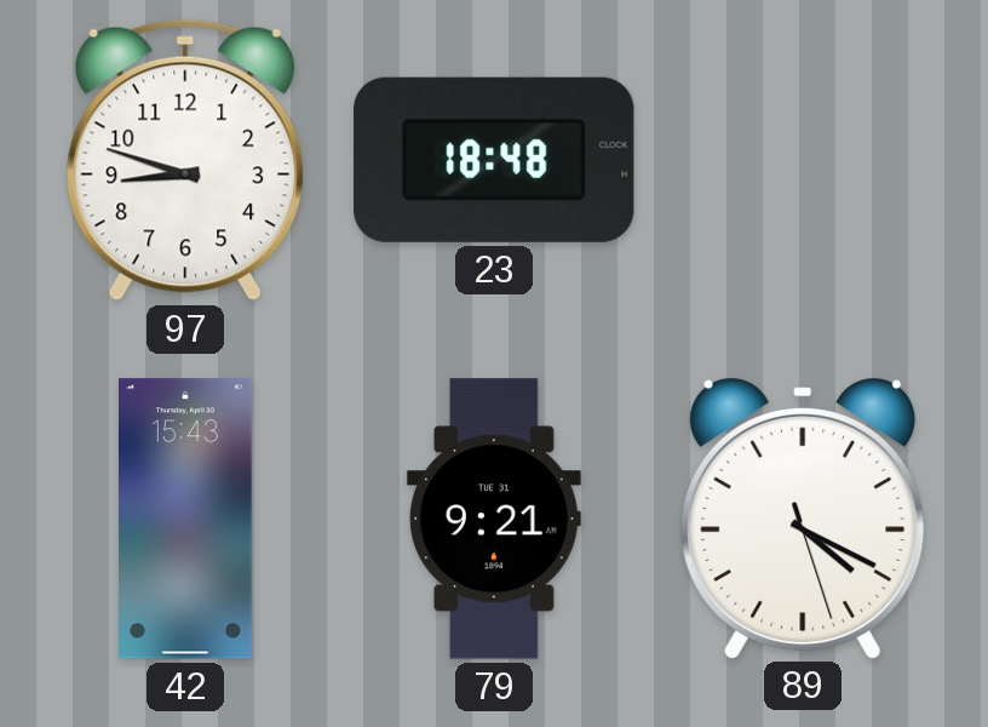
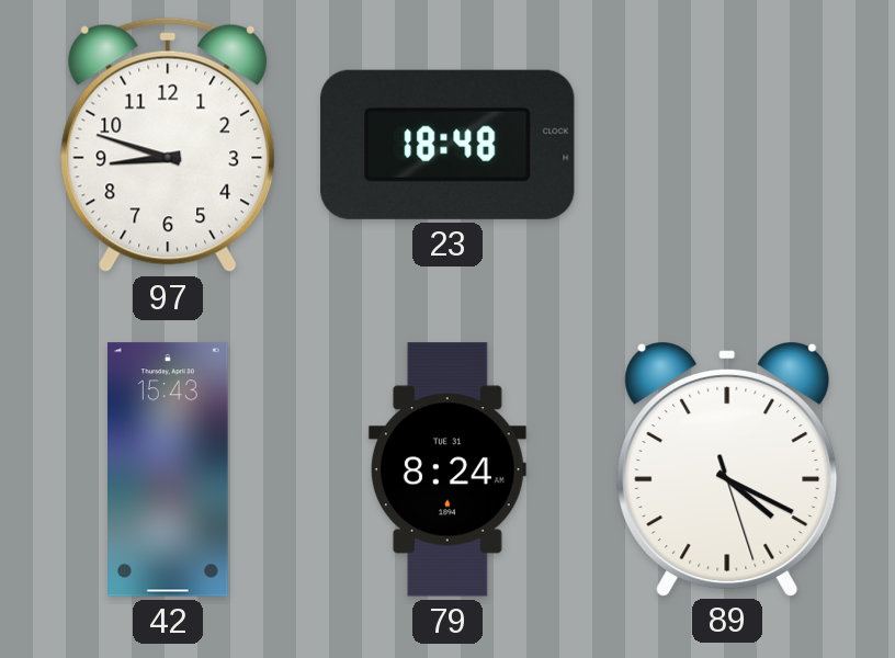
79: 9:21 -> 8:24
